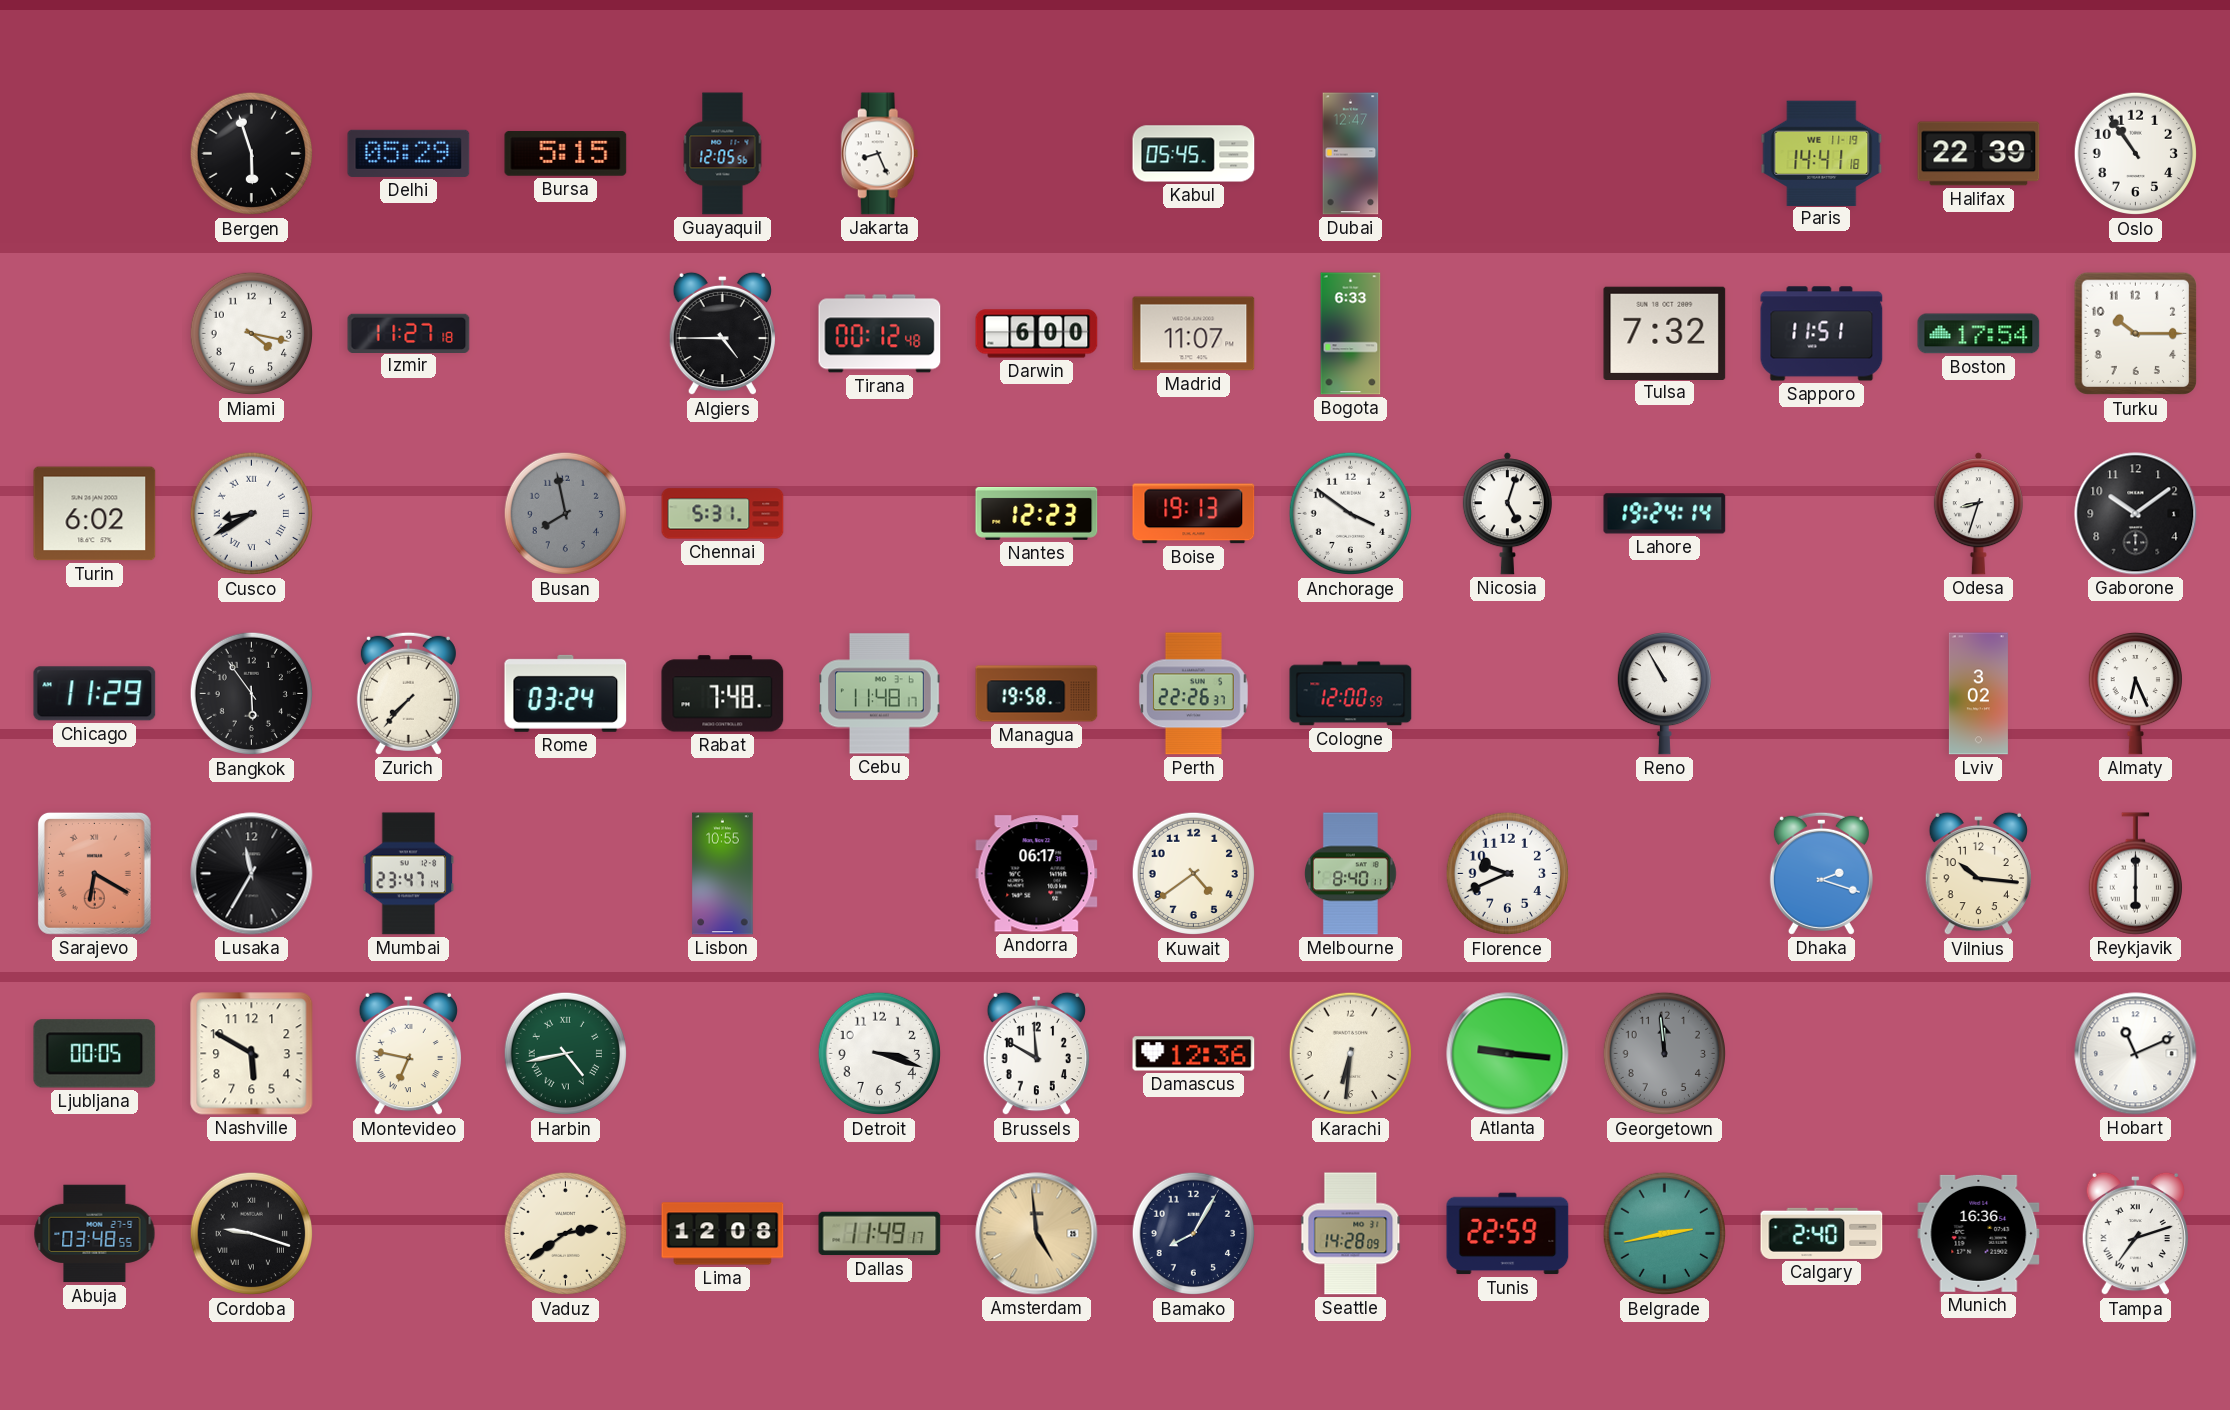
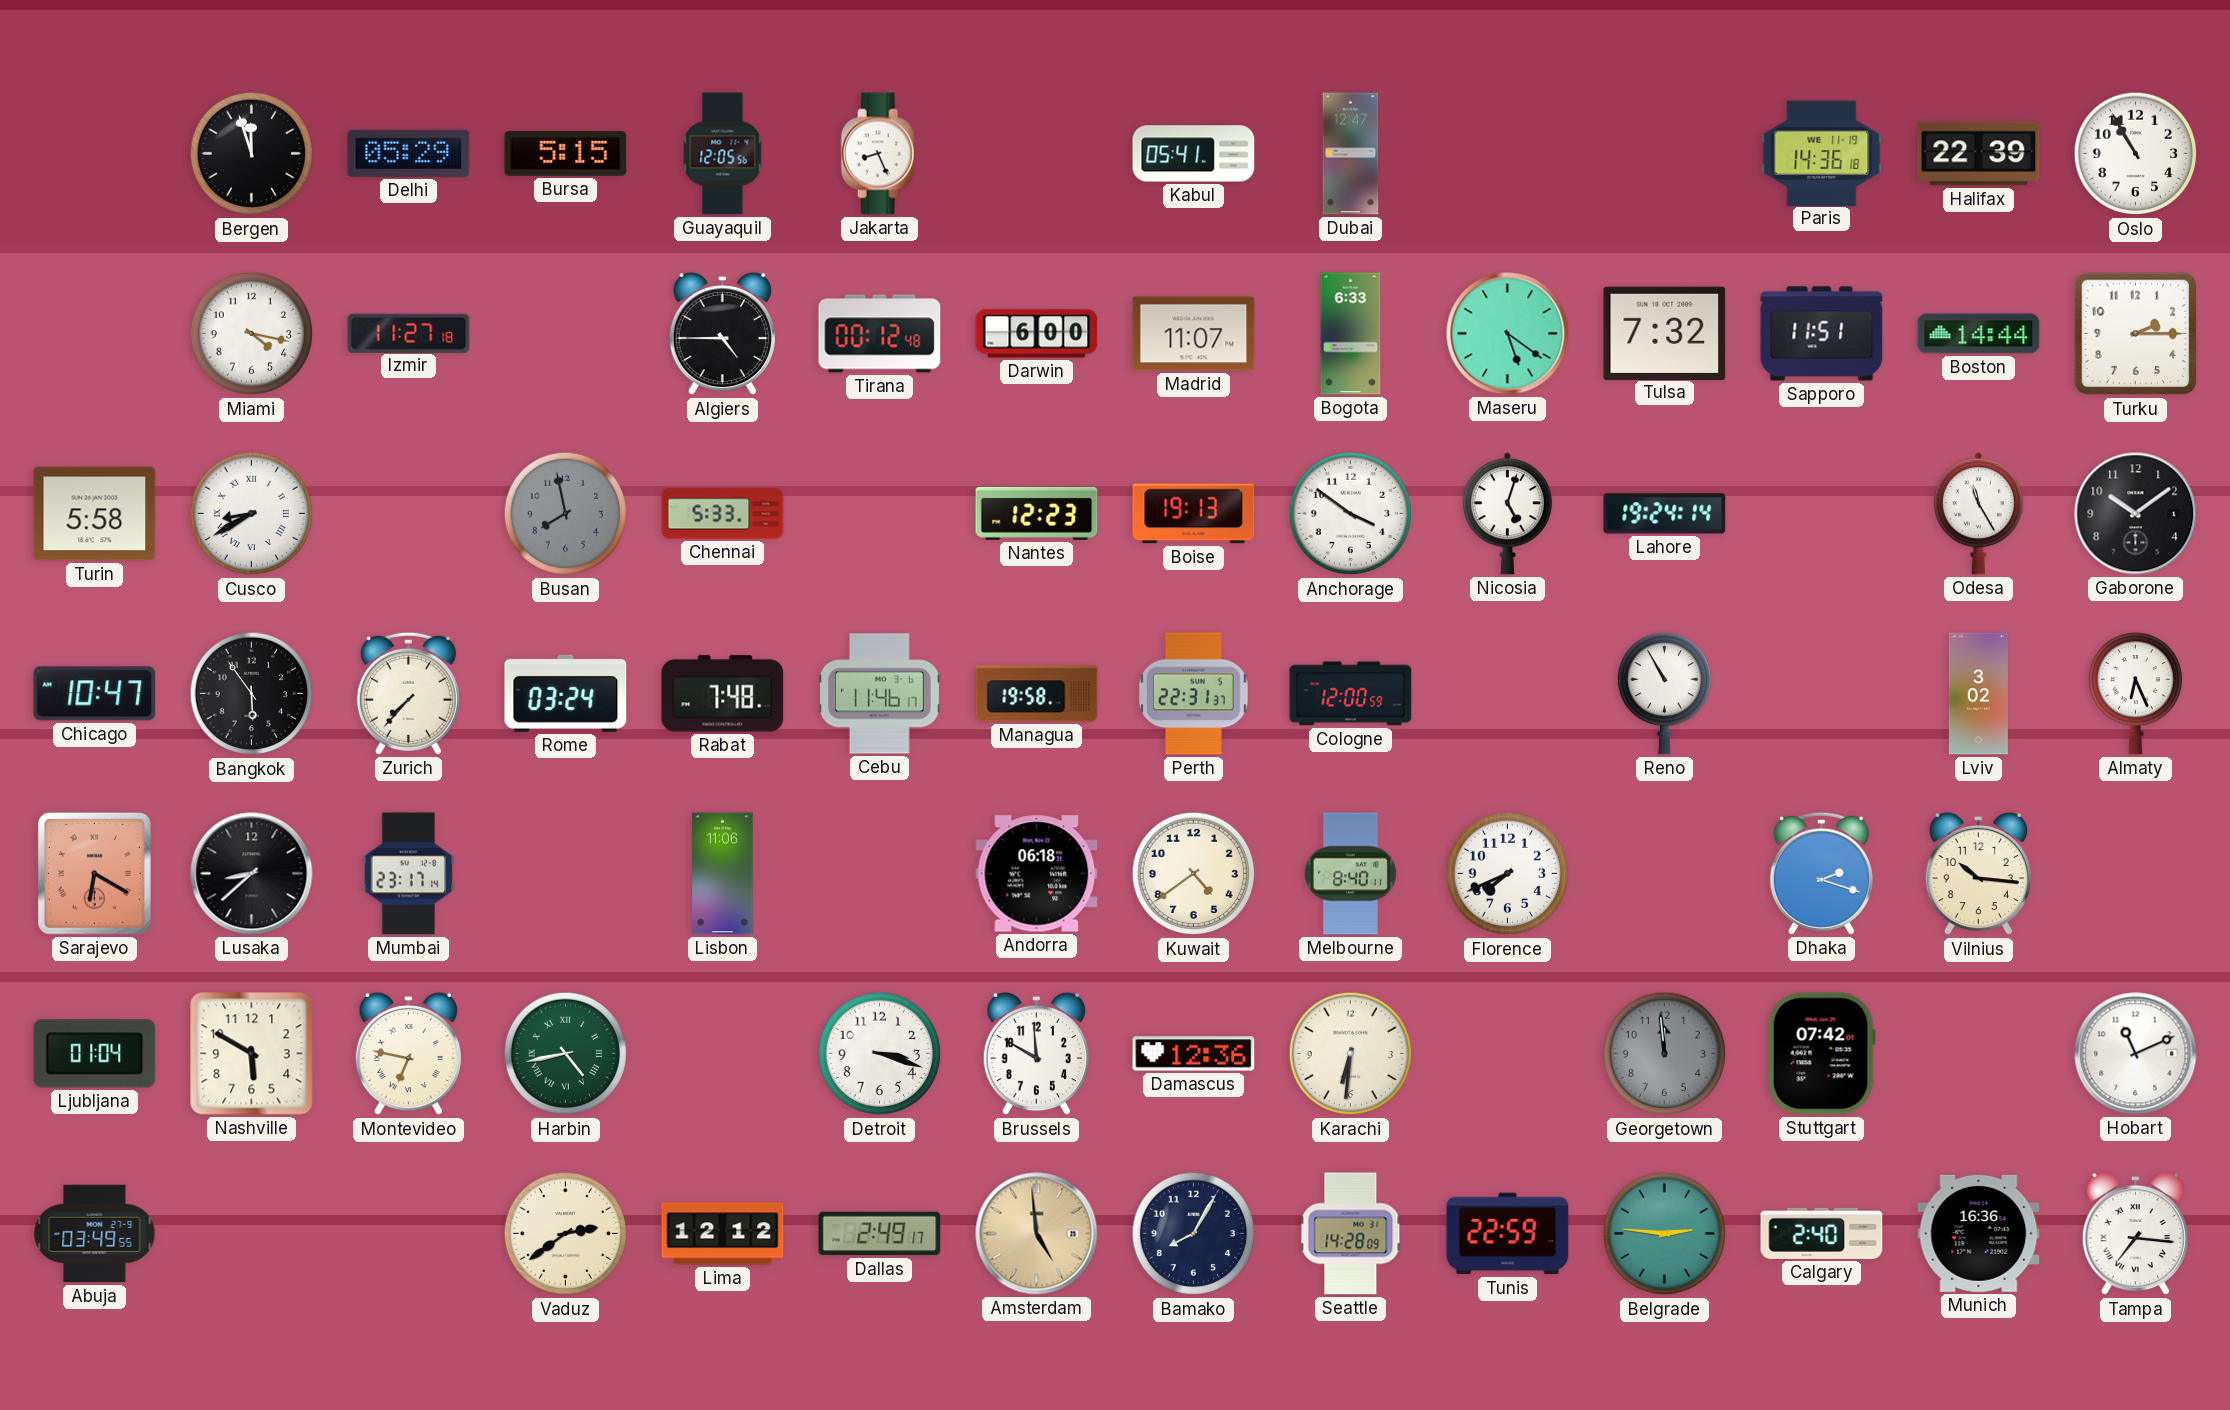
Bergen: 5:57 -> 11:57
Kabul: 05:45 -> 05:41
Paris: 14:41 -> 14:36
Oslo: 10:54 -> 10:55
Maseru: none -> 5:21
Boston: 17:54 -> 14:44
Turku: 10:15 -> 2:15
Turin: 6:02 -> 5:58
Chennai: 5:31 -> 5:33
Odesa: 8:33 -> 11:25
Chicago: 11:29 -> 10:47
Cebu: 11:48 -> 11:46
Perth: 22:26 -> 22:31
Lusaka: 11:35 -> 8:38
Mumbai: 23:47 -> 23:17
Lisbon: 10:55 -> 11:06
Andorra: 06:17 -> 06:18
Florence: 9:41 -> 7:41
Reykjavik: 6:00 -> none
Ljubljana: 00:05 -> 01:04
Atlanta: 9:16 -> none
Stuttgart: none -> 07:42
Abuja: 03:48 -> 03:49
Cordoba: 9:18 -> none
Lima: 12:08 -> 12:12
Dallas: 11:49 -> 2:49
Belgrade: 2:43 -> 2:46
Tampa: 7:12 -> 7:16
